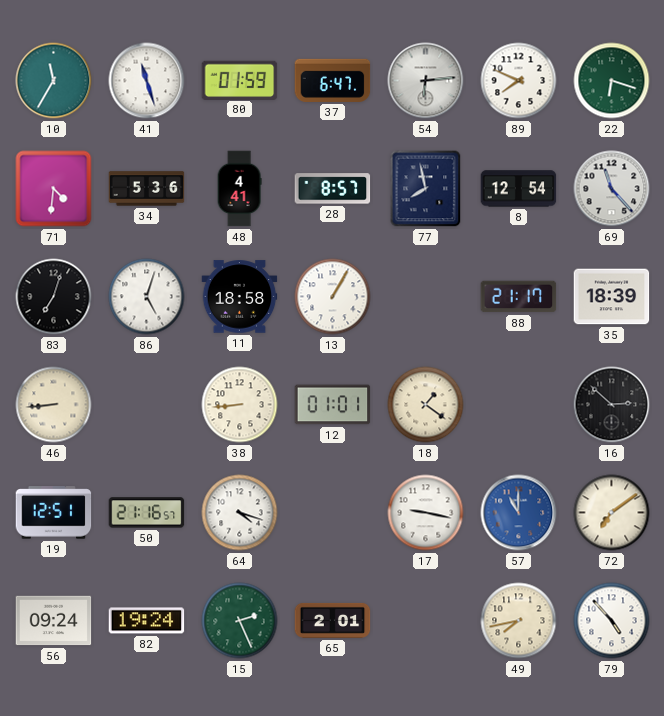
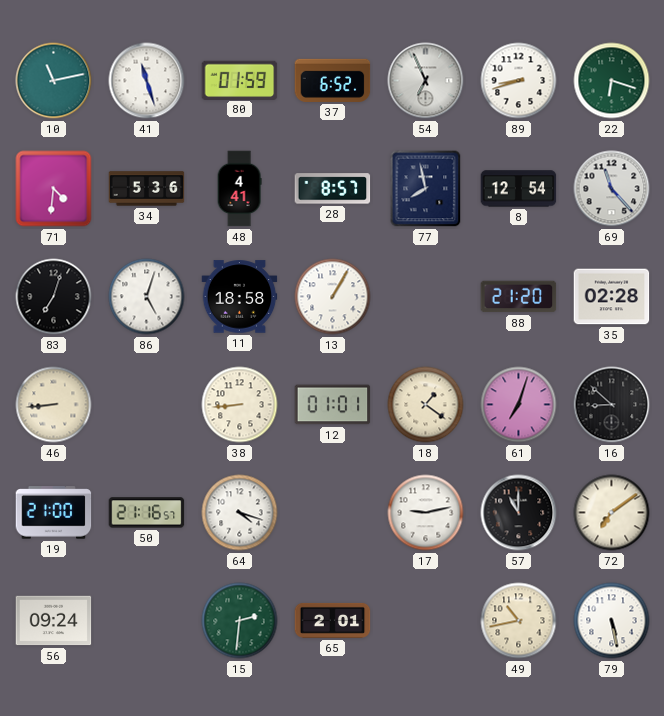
10: 11:35 -> 11:13
37: 6:47 -> 6:52
54: 6:14 -> 6:56
89: 7:49 -> 8:42
88: 21:17 -> 21:20
35: 18:39 -> 02:28
61: none -> 7:03
16: 2:52 -> 8:52
19: 12:51 -> 21:00
17: 9:17 -> 9:13
57 dial: blue -> black
82: 19:24 -> none
15: 2:26 -> 2:31
49: 7:43 -> 10:43
79: 4:53 -> 5:28
